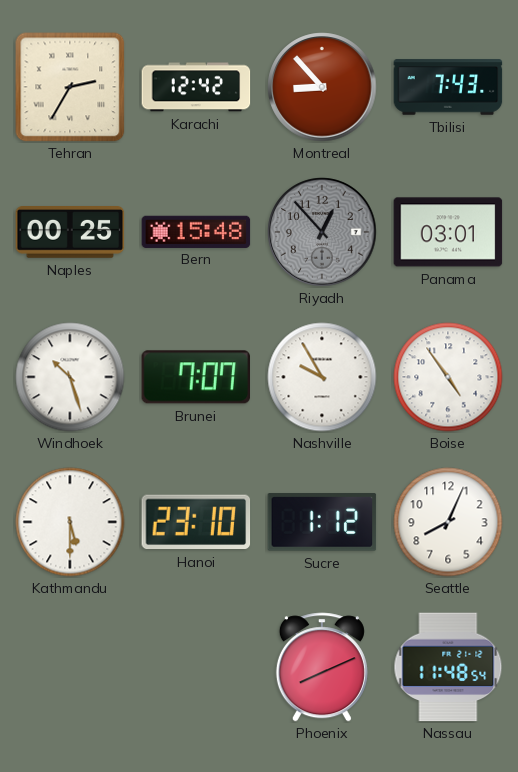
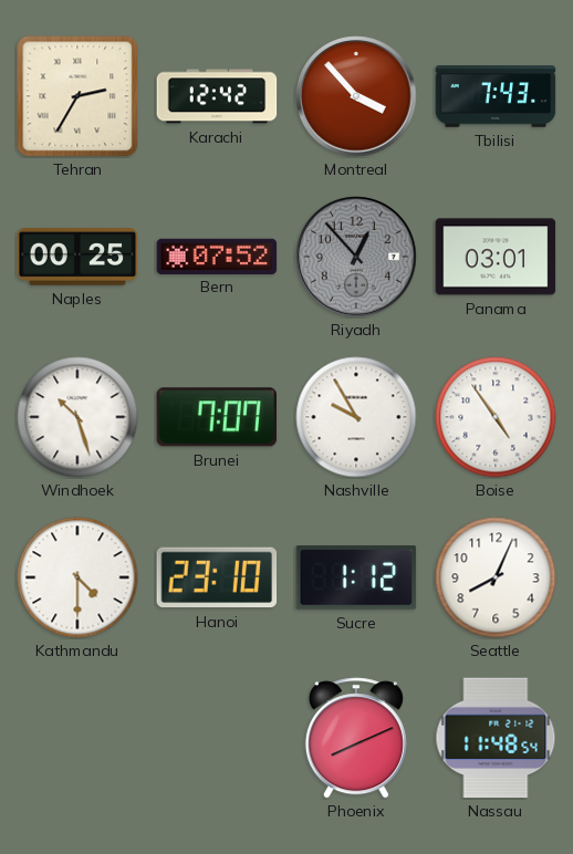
Montreal: 8:53 -> 3:53
Bern: 15:48 -> 07:52
Kathmandu: 5:30 -> 4:30
